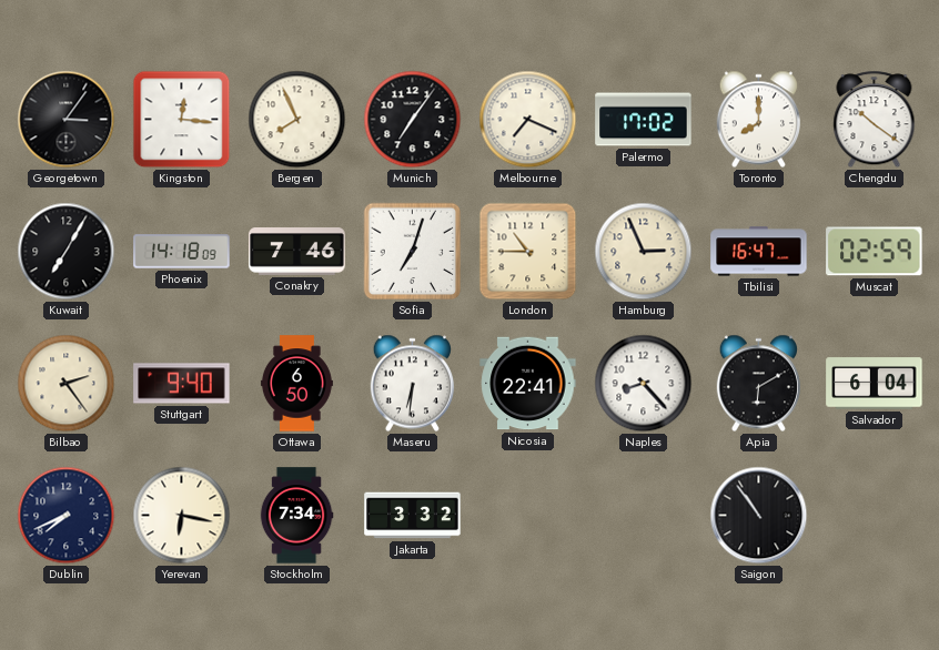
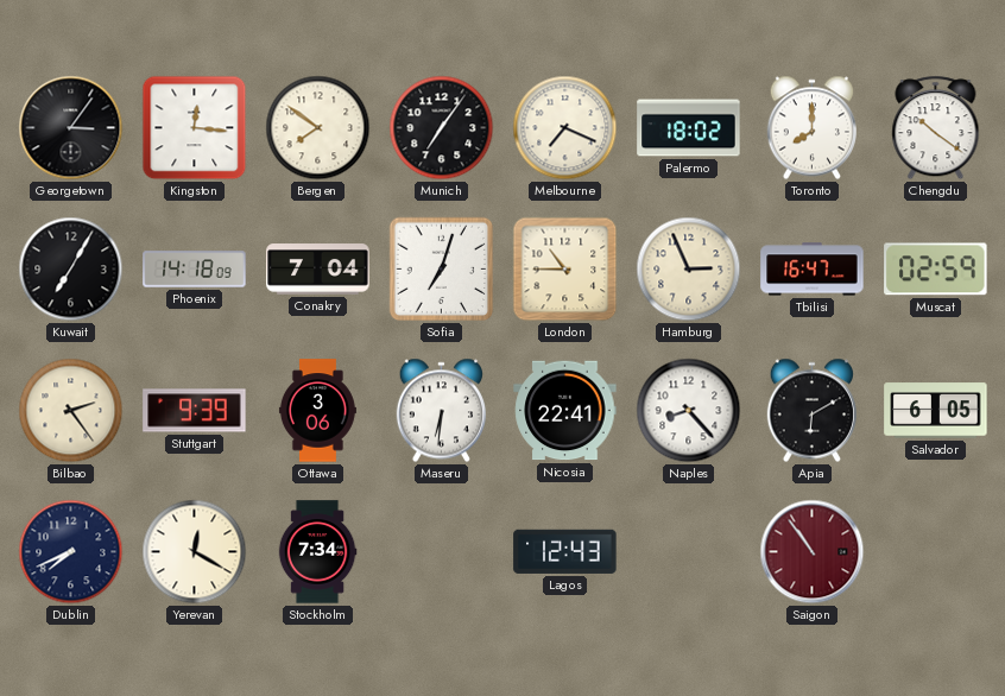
Bergen: 7:56 -> 7:51
Palermo: 17:02 -> 18:02
Conakry: 7:46 -> 7:04
Stuttgart: 9:40 -> 9:39
Ottawa: 6:50 -> 3:06
Salvador: 6:04 -> 6:05
Yerevan: 6:17 -> 12:20
Jakarta: 3:32 -> none
Lagos: none -> 12:43
Saigon dial: black -> burgundy
